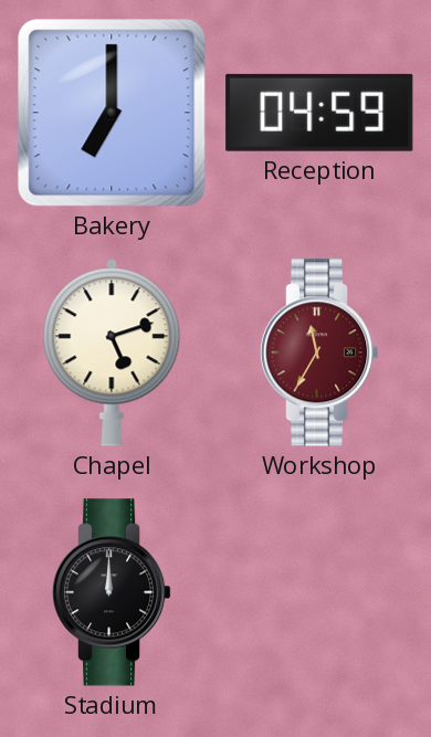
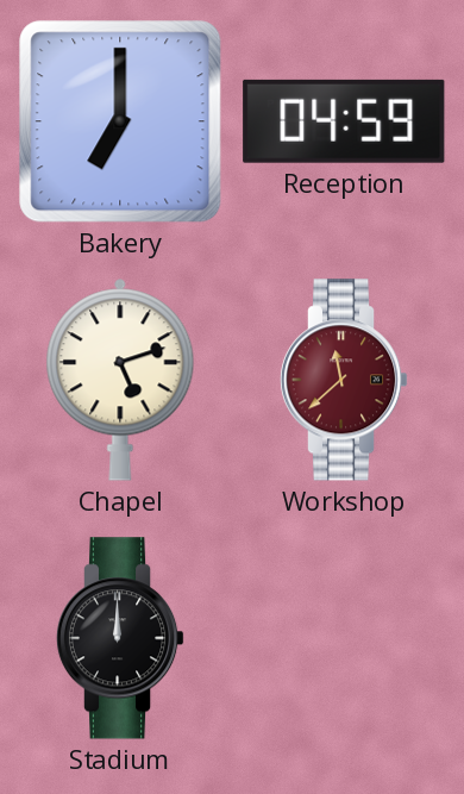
Workshop: 11:35 -> 11:38
